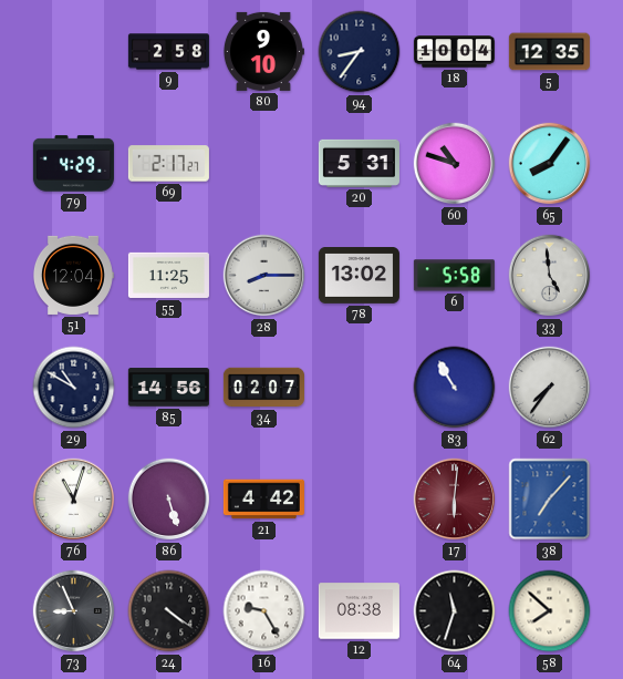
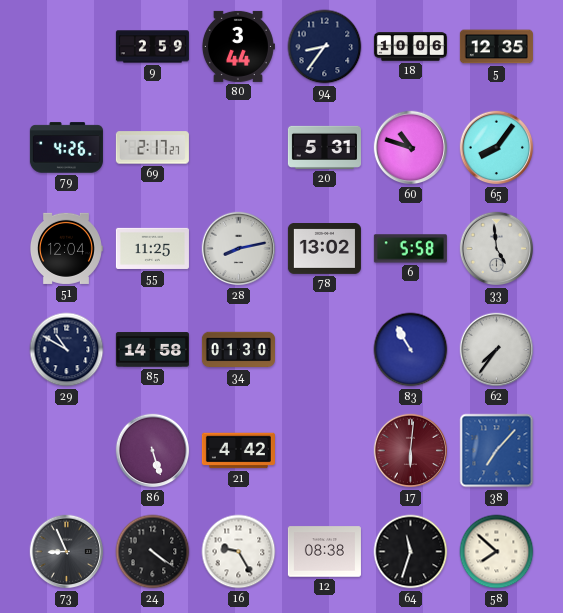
9: 2:58 -> 2:59
80: 9:10 -> 3:44
18: 10:04 -> 10:06
79: 4:29 -> 4:26
28: 8:15 -> 8:13
85: 14:56 -> 14:58
34: 02:07 -> 01:30
76: 11:03 -> none
